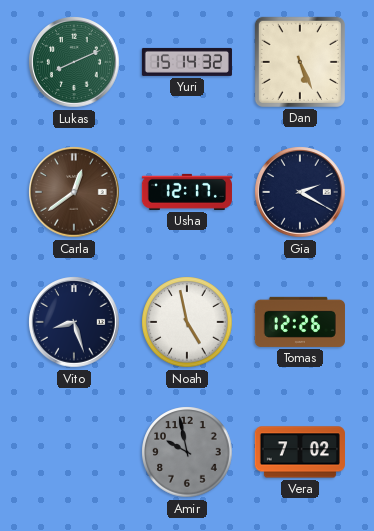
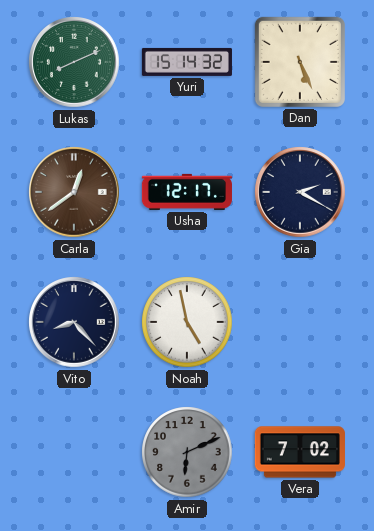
Vito: 8:27 -> 8:23
Tomas: 12:26 -> none
Amir: 9:58 -> 6:11
